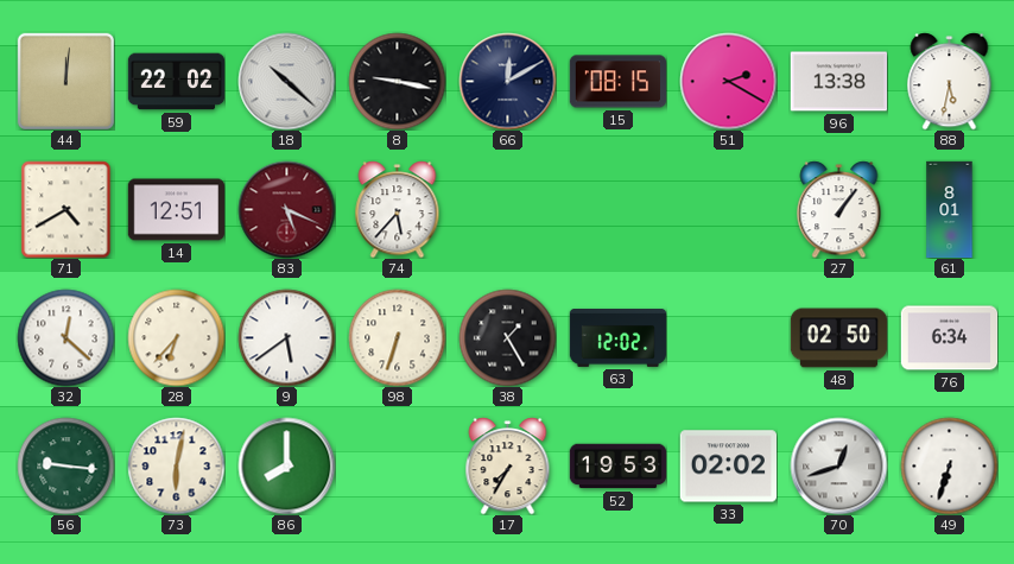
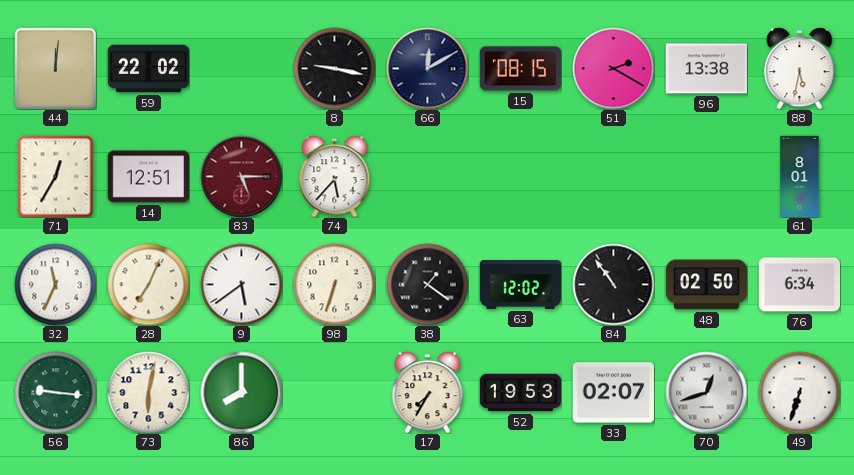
18: 10:22 -> none
71: 4:40 -> 12:35
83: 5:19 -> 5:15
27: 1:06 -> none
32: 12:22 -> 11:34
28: 6:37 -> 7:04
38: 1:25 -> 1:21
84: none -> 10:54
33: 02:02 -> 02:07
